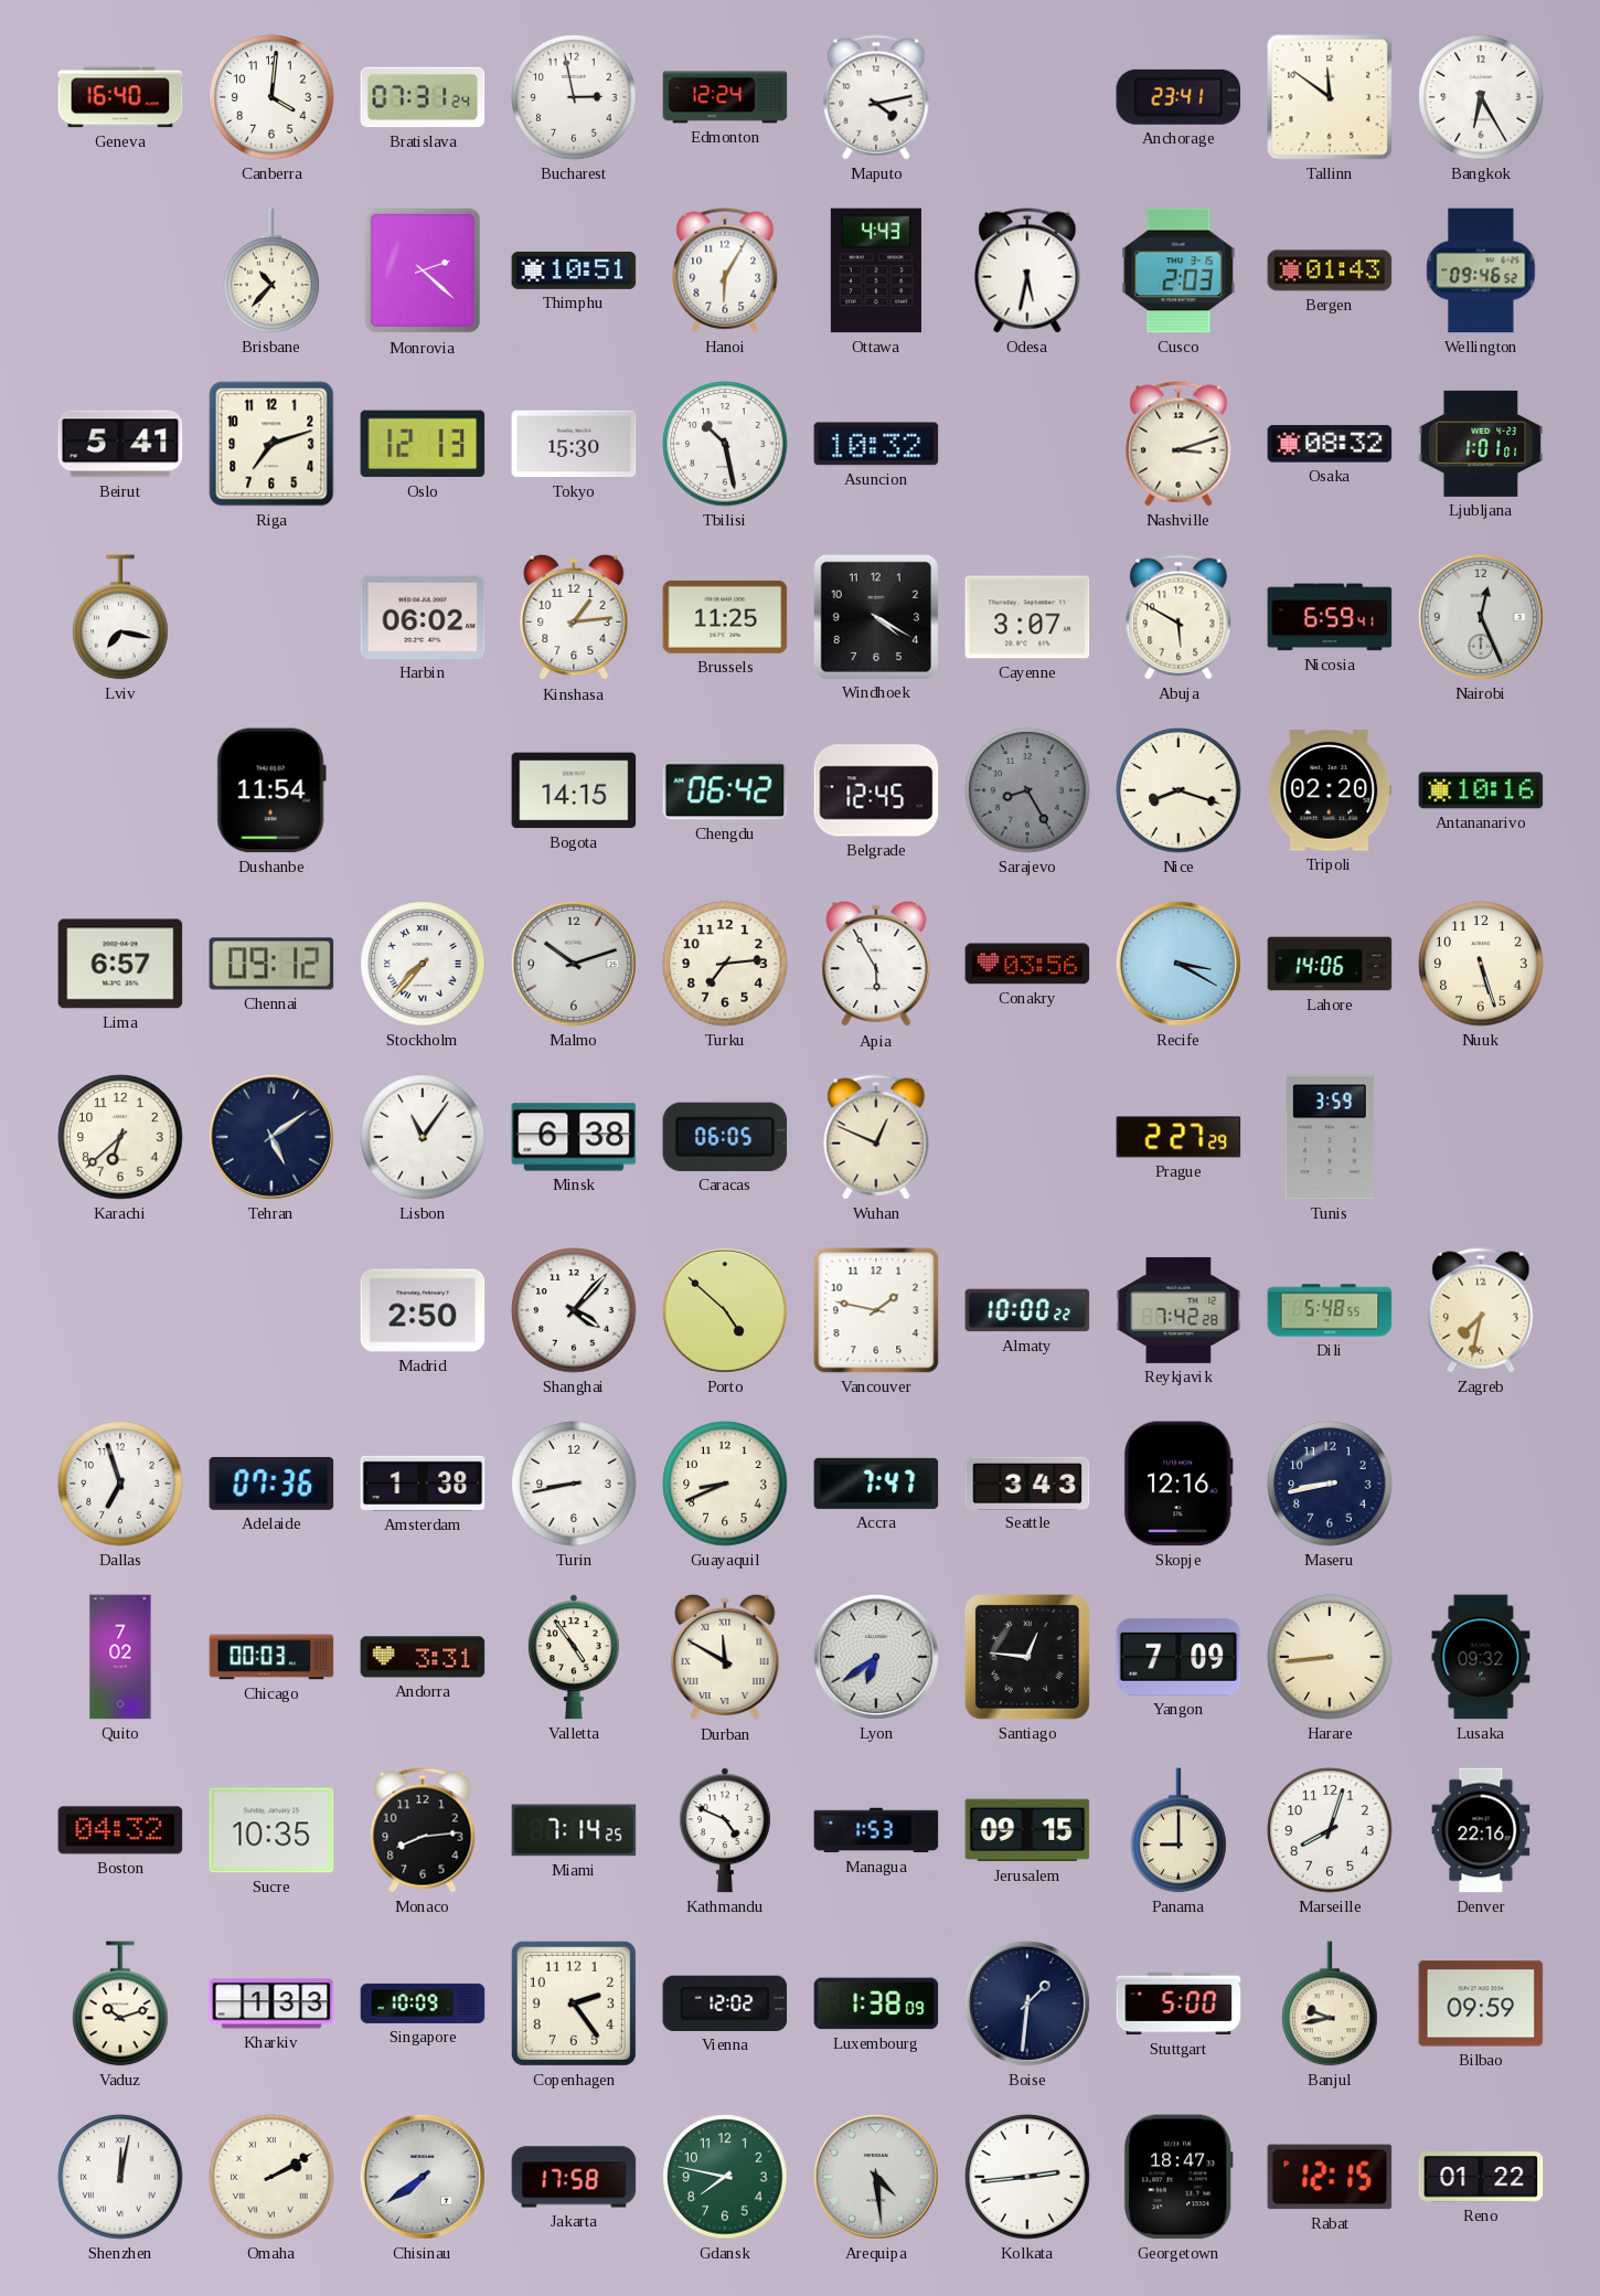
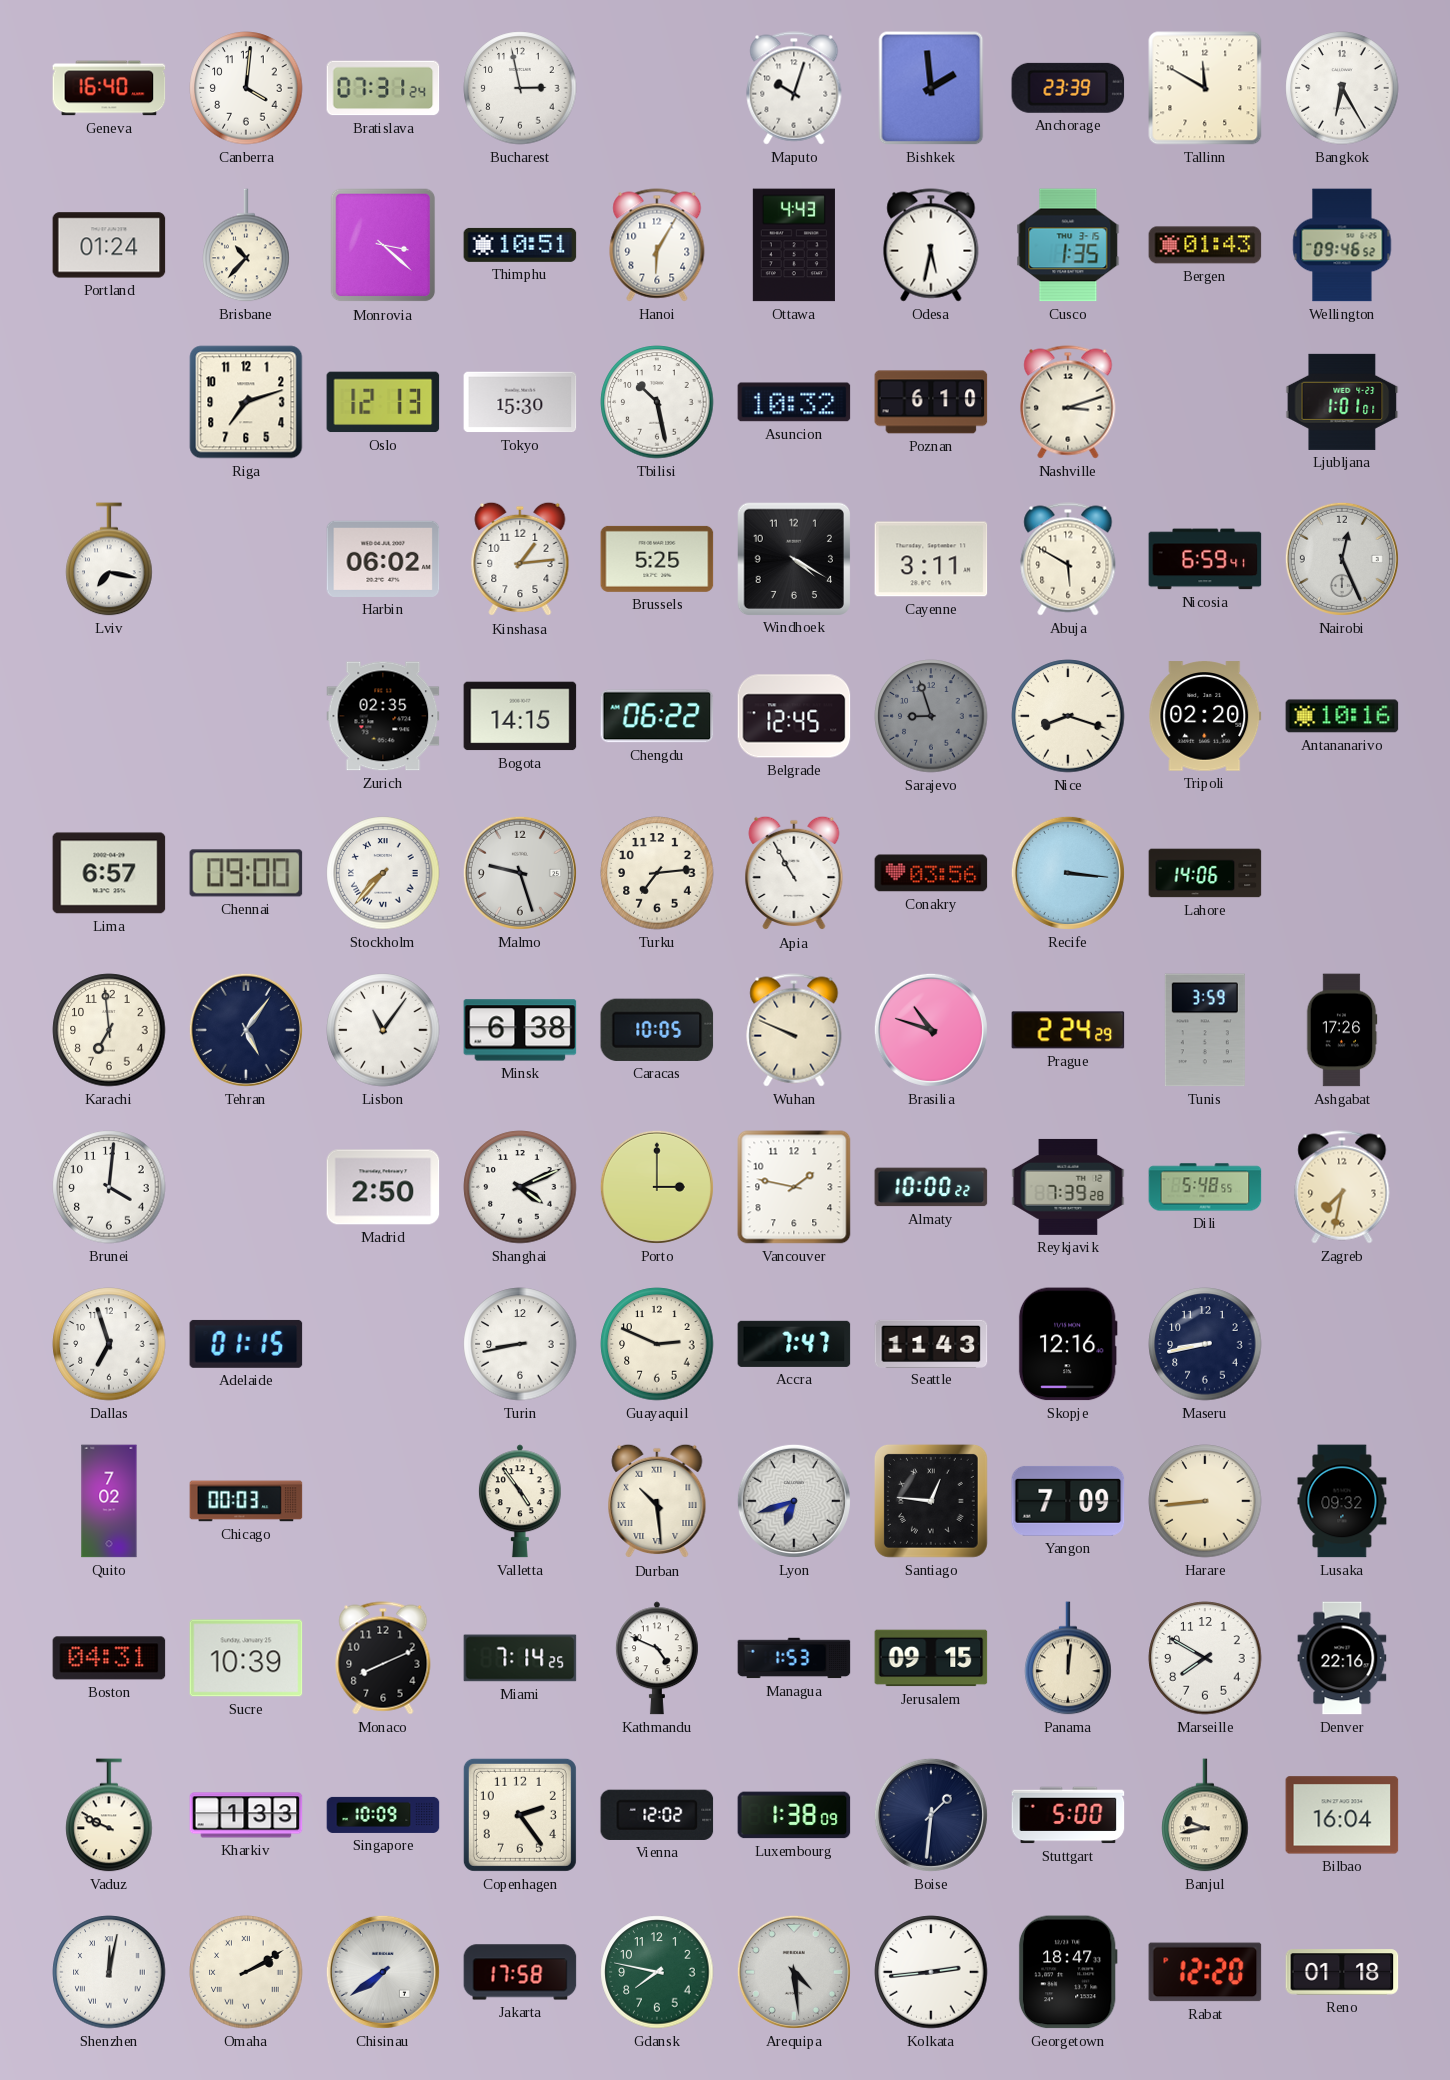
Edmonton: 12:24 -> none
Maputo: 4:13 -> 10:03
Bishkek: none -> 1:59
Anchorage: 23:41 -> 23:39
Tallinn: 11:51 -> 11:50
Portland: none -> 01:24
Monrovia: 2:22 -> 3:22
Cusco: 2:03 -> 1:35
Beirut: 5:41 -> none
Poznan: none -> 6:10
Osaka: 08:32 -> none
Brussels: 11:25 -> 5:25
Cayenne: 3:07 -> 3:11
Dushanbe: 11:54 -> none
Zurich: none -> 02:35
Chengdu: 06:42 -> 06:22
Sarajevo: 8:25 -> 8:57
Chennai: 09:12 -> 09:00
Malmo: 10:12 -> 9:27
Apia: 5:55 -> 10:55
Recife: 3:20 -> 3:16
Nuuk: 5:27 -> none
Karachi: 6:38 -> 6:59
Tehran: 5:09 -> 5:06
Caracas: 06:05 -> 10:05
Wuhan: 12:49 -> 9:49
Brasilia: none -> 10:48
Prague: 2:27 -> 2:24
Ashgabat: none -> 17:26
Brunei: none -> 4:01
Shanghai: 4:07 -> 4:11
Porto: 4:52 -> 3:00
Reykjavik: 7:42 -> 7:39
Adelaide: 07:36 -> 01:15
Amsterdam: 1:38 -> none
Guayaquil: 8:41 -> 2:49
Seattle: 3:43 -> 11:43
Andorra: 3:31 -> none
Durban: 11:50 -> 10:29
Lyon: 6:39 -> 6:42
Boston: 04:32 -> 04:31
Sucre: 10:35 -> 10:39
Monaco: 8:14 -> 8:11
Panama: 9:00 -> 12:01
Marseille: 8:03 -> 7:50
Vaduz: 10:12 -> 9:49
Bilbao: 09:59 -> 16:04
Rabat: 12:15 -> 12:20
Reno: 01:22 -> 01:18
